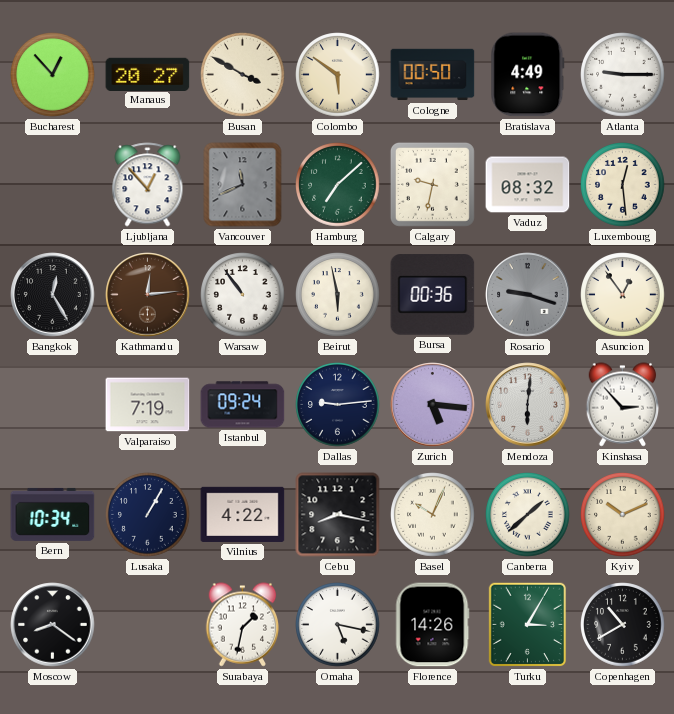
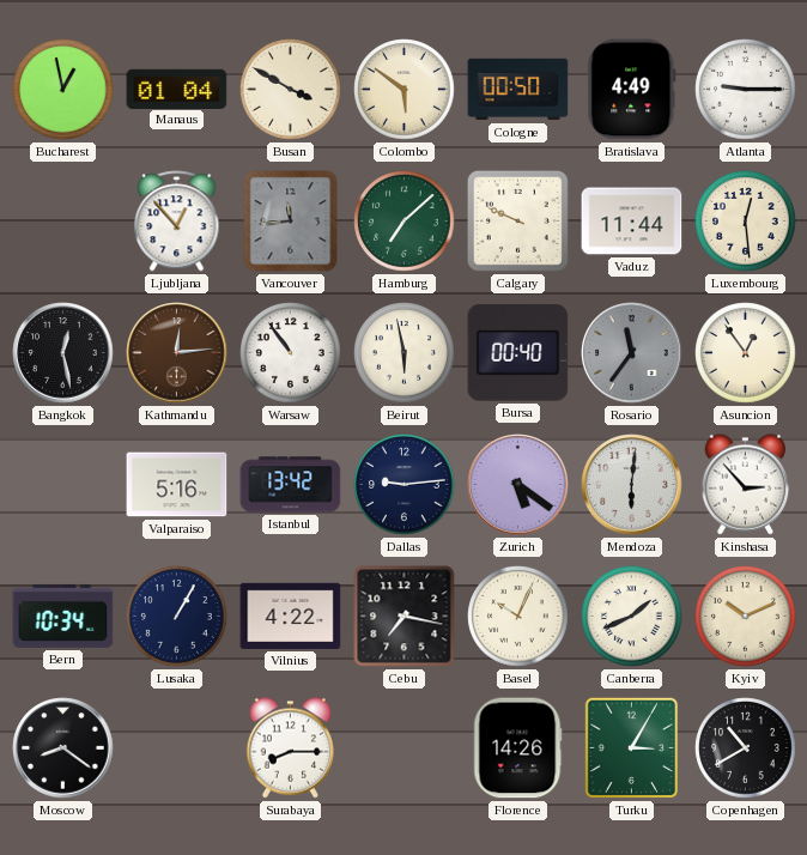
Bucharest: 12:53 -> 12:58
Manaus: 20:27 -> 01:04
Vancouver: 11:41 -> 11:44
Calgary: 9:32 -> 9:49
Vaduz: 08:32 -> 11:44
Bangkok: 12:25 -> 12:28
Bursa: 00:36 -> 00:40
Rosario: 9:18 -> 11:36
Valparaiso: 7:19 -> 5:16
Istanbul: 09:24 -> 13:42
Zurich: 5:16 -> 5:21
Cebu: 8:17 -> 7:17
Canberra: 1:38 -> 1:41
Surabaya: 1:32 -> 8:15
Omaha: 5:17 -> none
